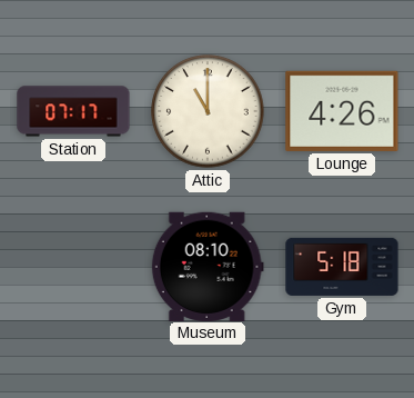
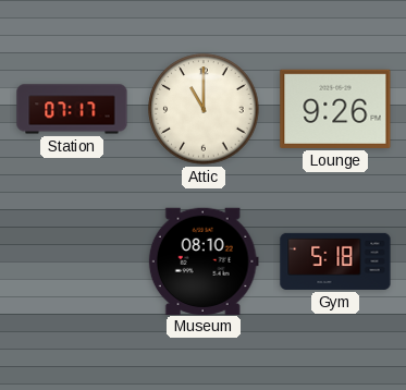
Lounge: 4:26 -> 9:26
